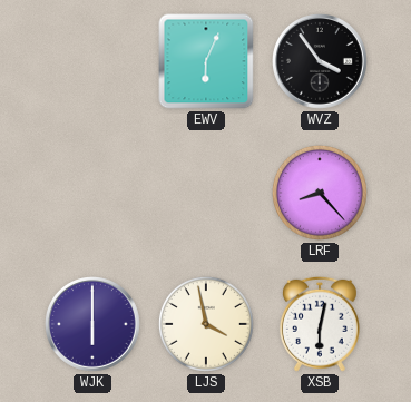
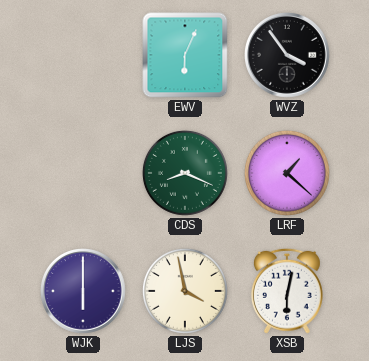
CDS: none -> 8:19
LRF: 8:23 -> 1:22
